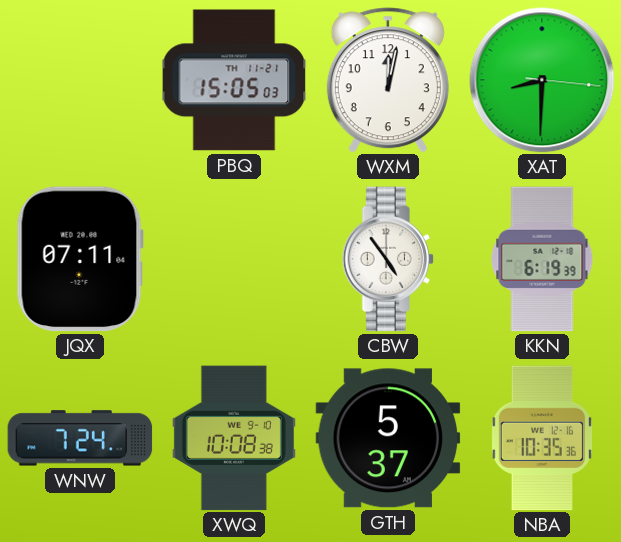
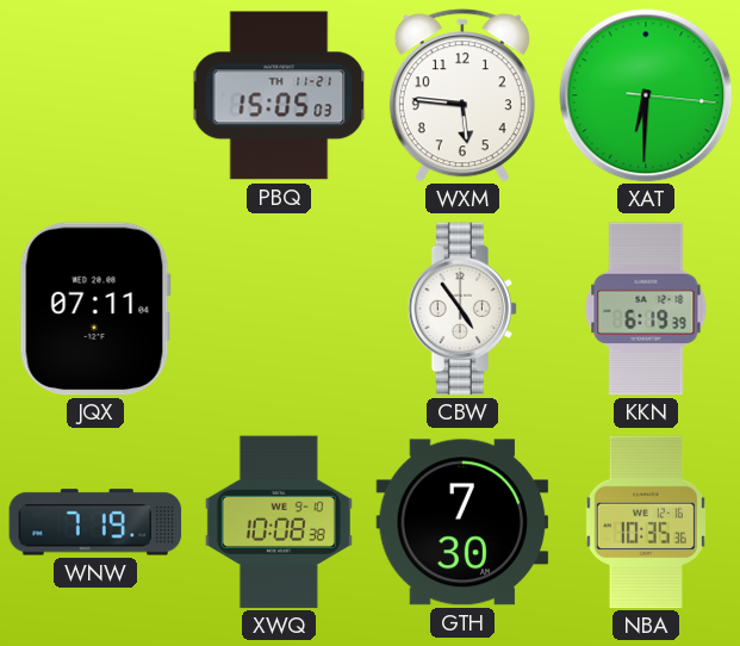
WXM: 12:02 -> 5:46
XAT: 8:30 -> 6:30
WNW: 7:24 -> 7:19
GTH: 5:37 -> 7:30
